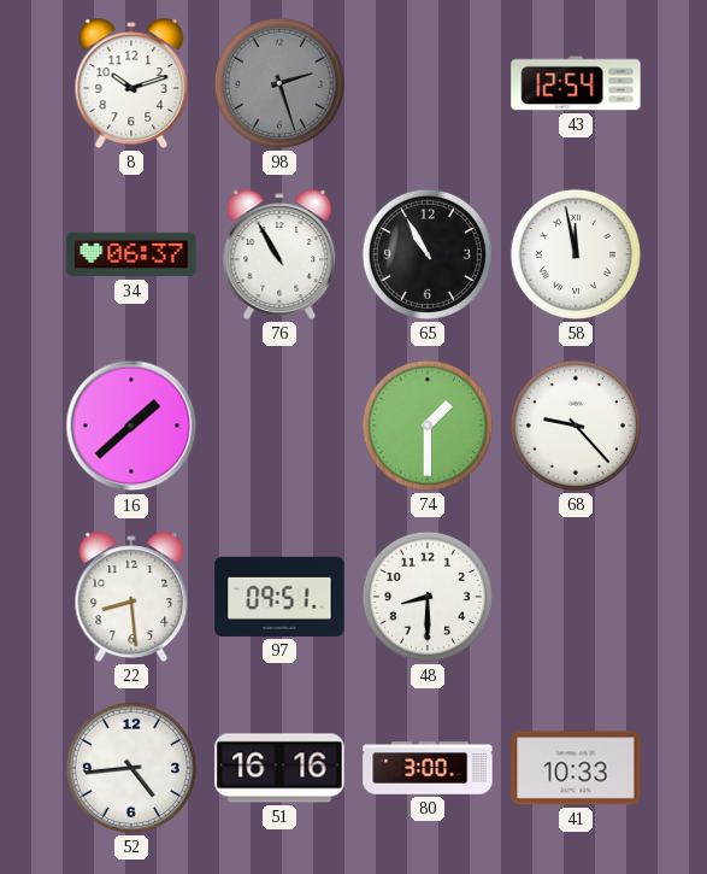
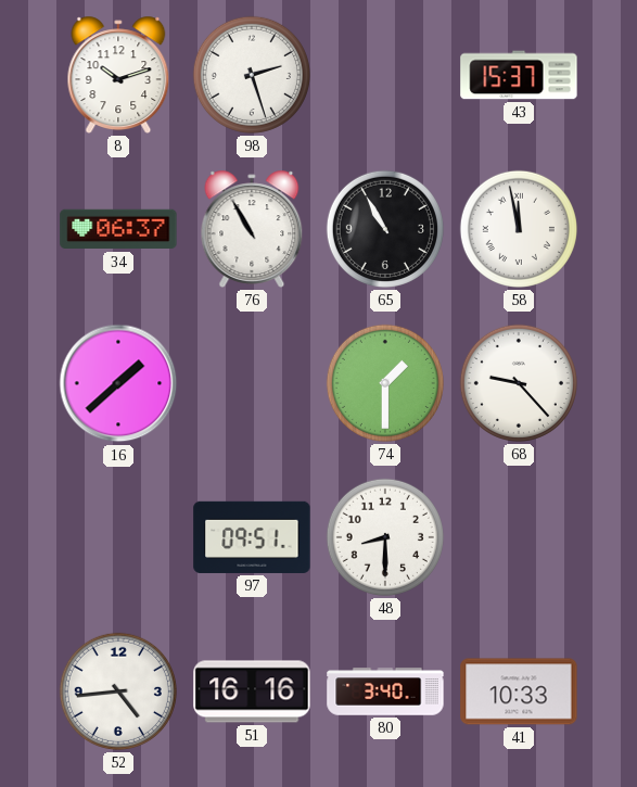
98 dial: grey -> white
43: 12:54 -> 15:37
22: 8:29 -> none
80: 3:00 -> 3:40
